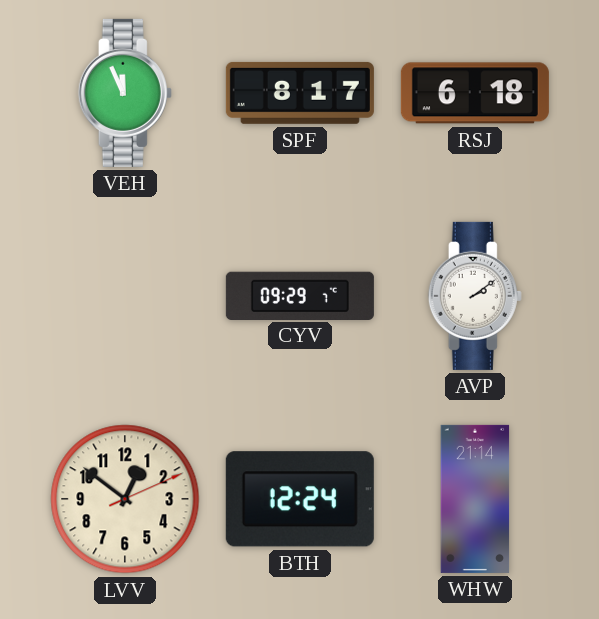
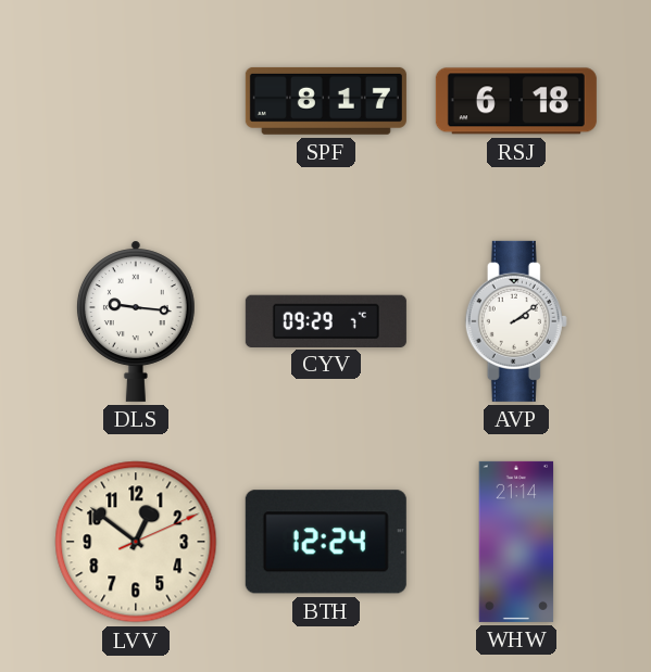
VEH: 11:56 -> none
DLS: none -> 9:16
